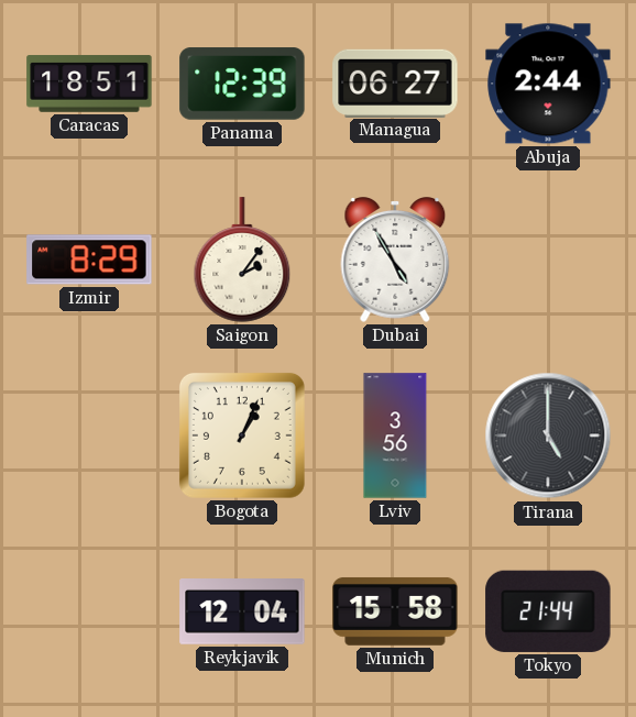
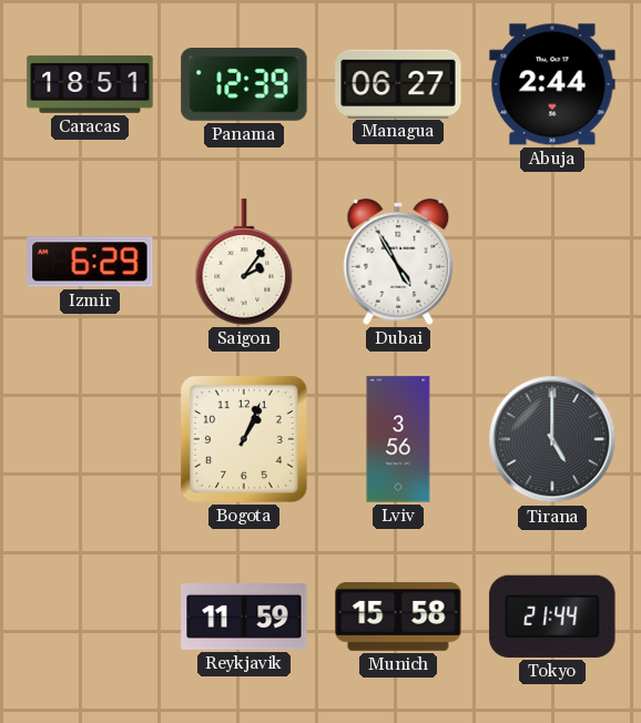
Izmir: 8:29 -> 6:29
Reykjavik: 12:04 -> 11:59
